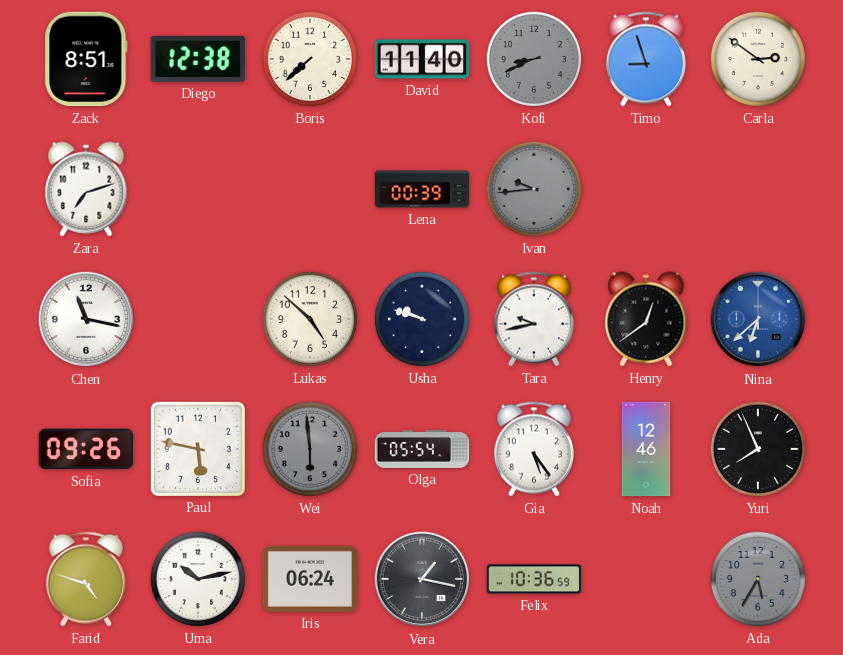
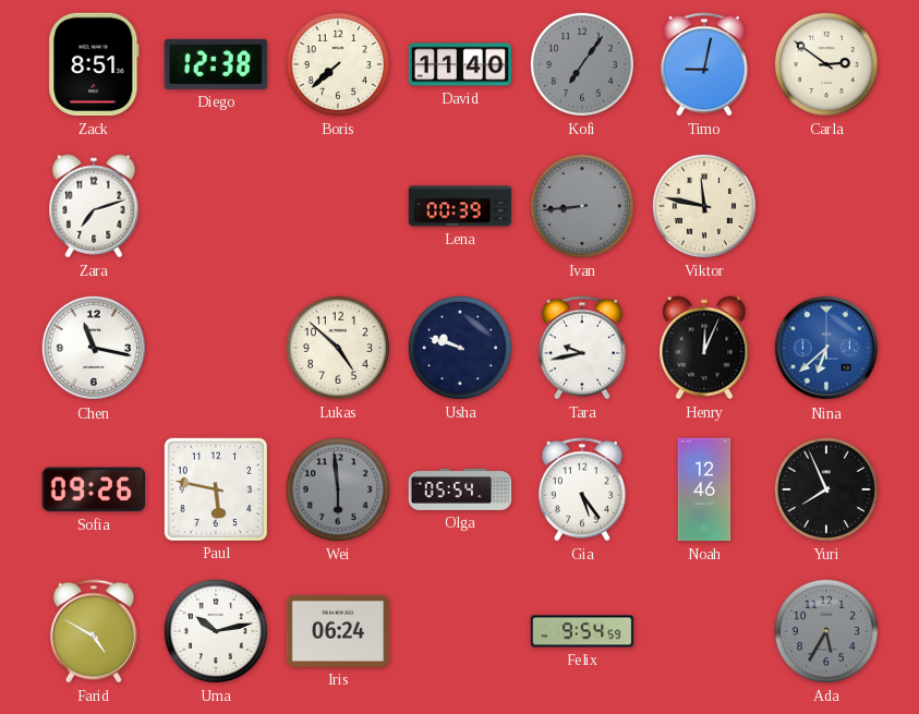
Kofi: 8:41 -> 7:06
Timo: 8:57 -> 9:02
Ivan: 9:44 -> 8:44
Viktor: none -> 11:47
Henry: 12:39 -> 12:04
Farid: 4:48 -> 4:50
Vera: 1:17 -> none
Felix: 10:36 -> 9:54
